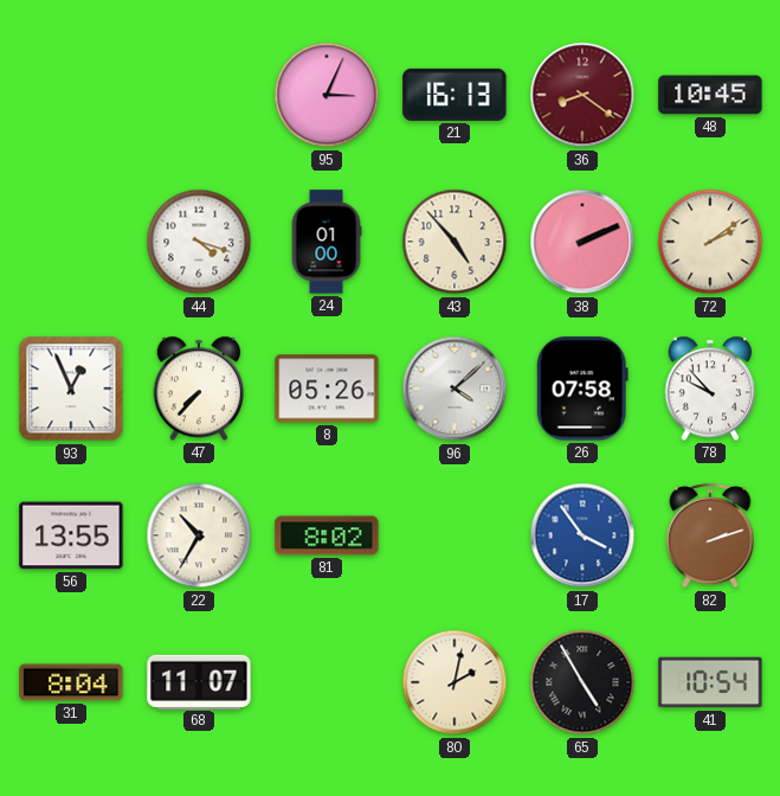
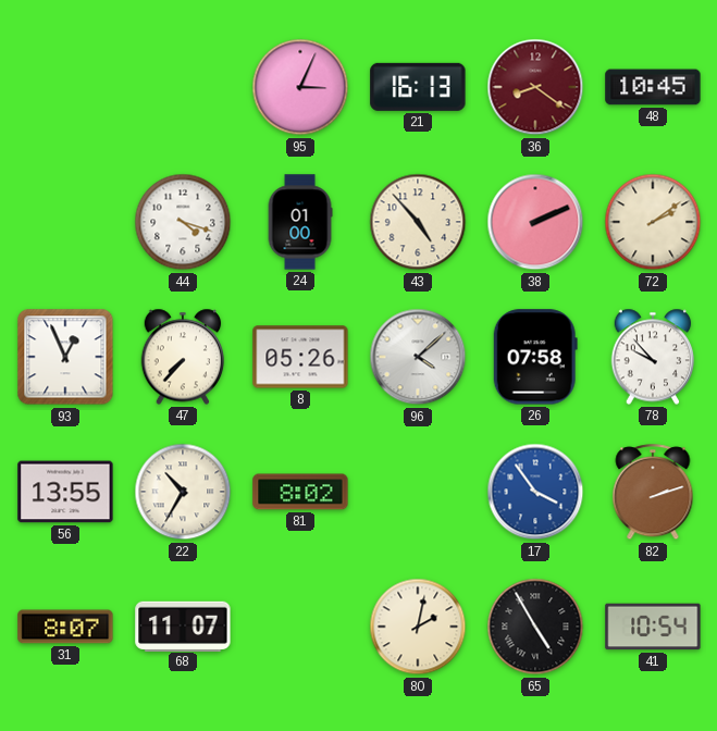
31: 8:04 -> 8:07
